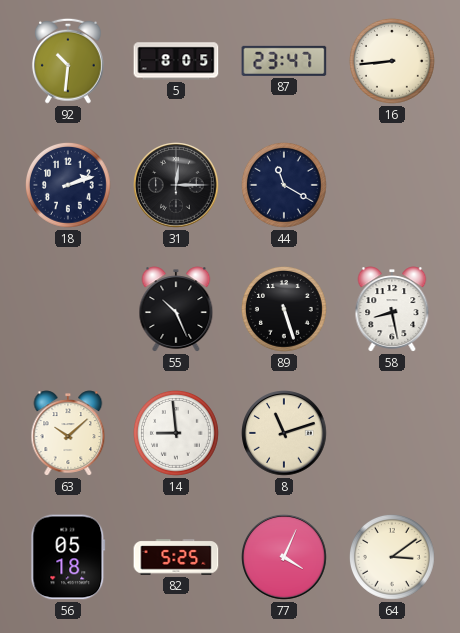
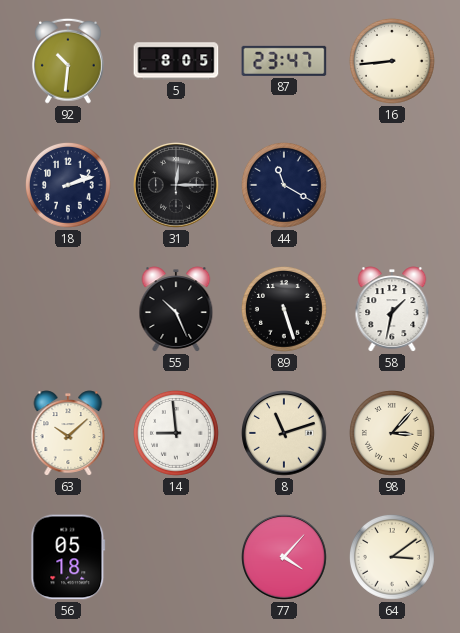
58: 8:28 -> 1:32
98: none -> 3:07
82: 5:25 -> none
77: 4:04 -> 4:07
